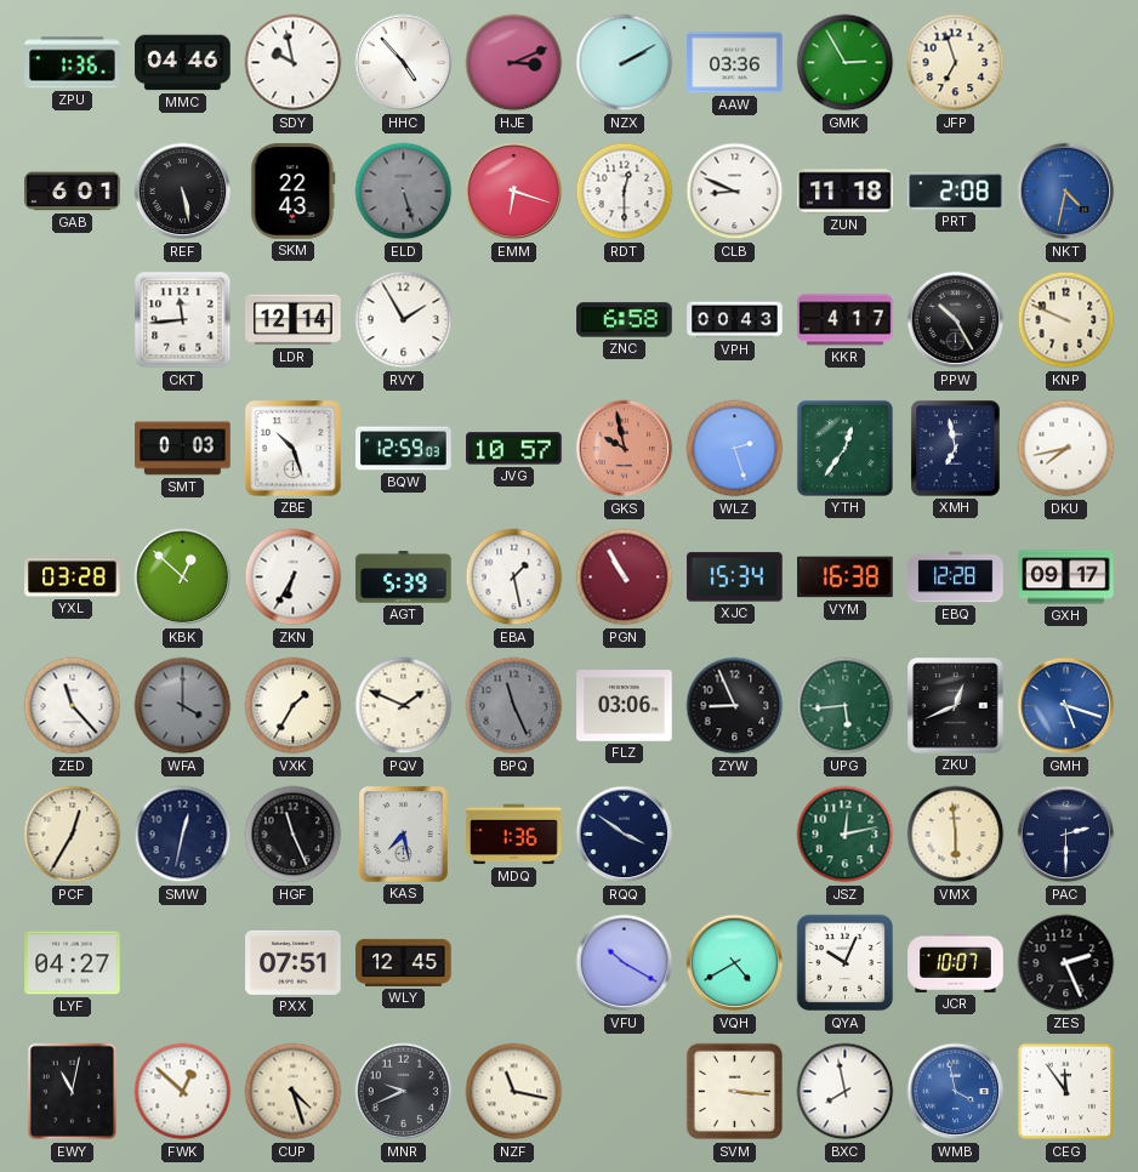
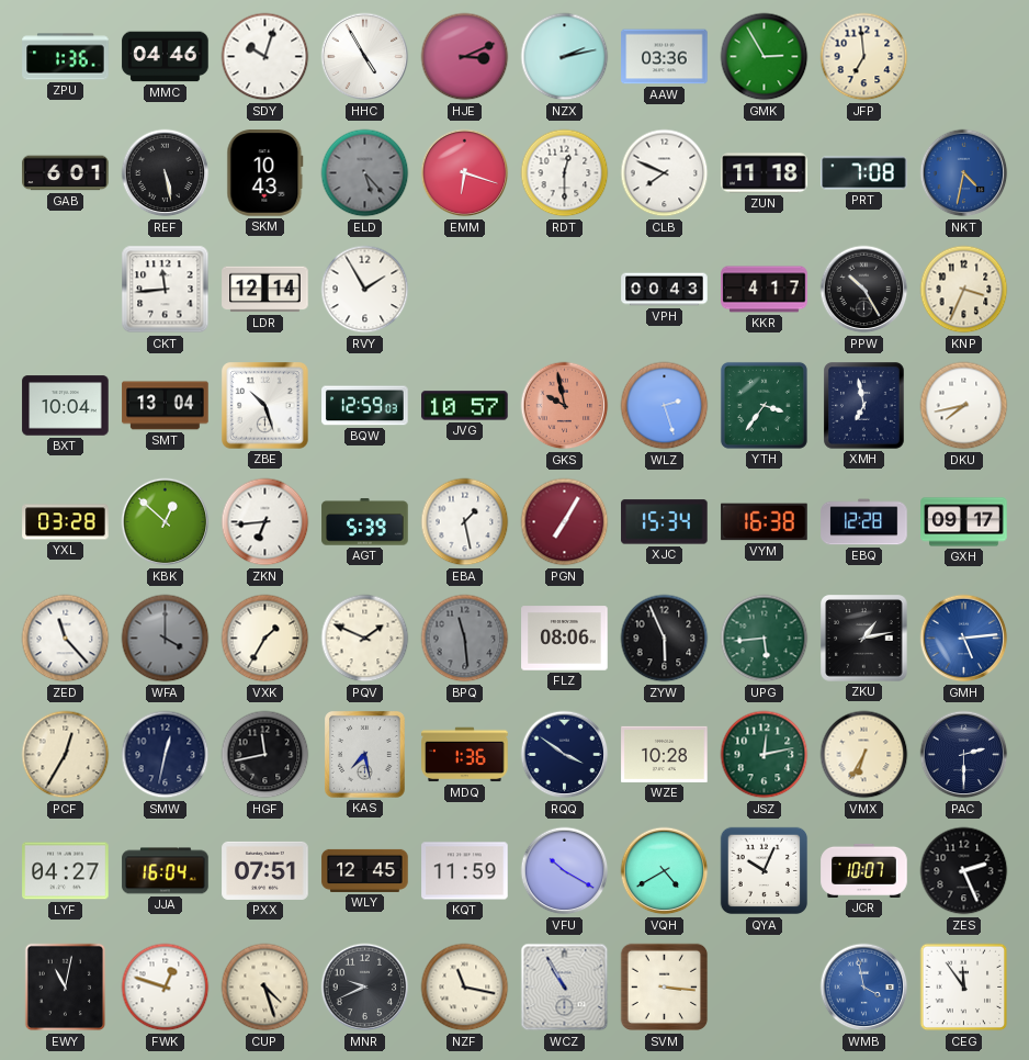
SDY: 9:58 -> 10:03
HHC: 4:53 -> 4:55
NZX: 2:10 -> 2:13
JFP: 6:57 -> 6:59
SKM: 22:43 -> 10:43
ELD: 5:27 -> 5:23
CLB: 8:49 -> 7:49
PRT: 2:08 -> 7:08
ZNC: 6:58 -> none
KNP: 9:49 -> 3:34
BXT: none -> 10:04
SMT: 0:03 -> 13:04
YTH: 12:36 -> 3:36
ZKN: 6:35 -> 6:44
PGN: 10:55 -> 7:05
BPQ: 11:26 -> 11:29
FLZ: 03:06 -> 08:06
ZYW: 8:56 -> 5:56
ZKU: 12:41 -> 1:13
GMH: 5:18 -> 5:14
HGF: 11:26 -> 11:43
WZE: none -> 10:28
VMX: 5:59 -> 6:35
JJA: none -> 16:04
KQT: none -> 11:59
FWK: 12:52 -> 12:48
WCZ: none -> 10:55
BXC: 7:58 -> none
